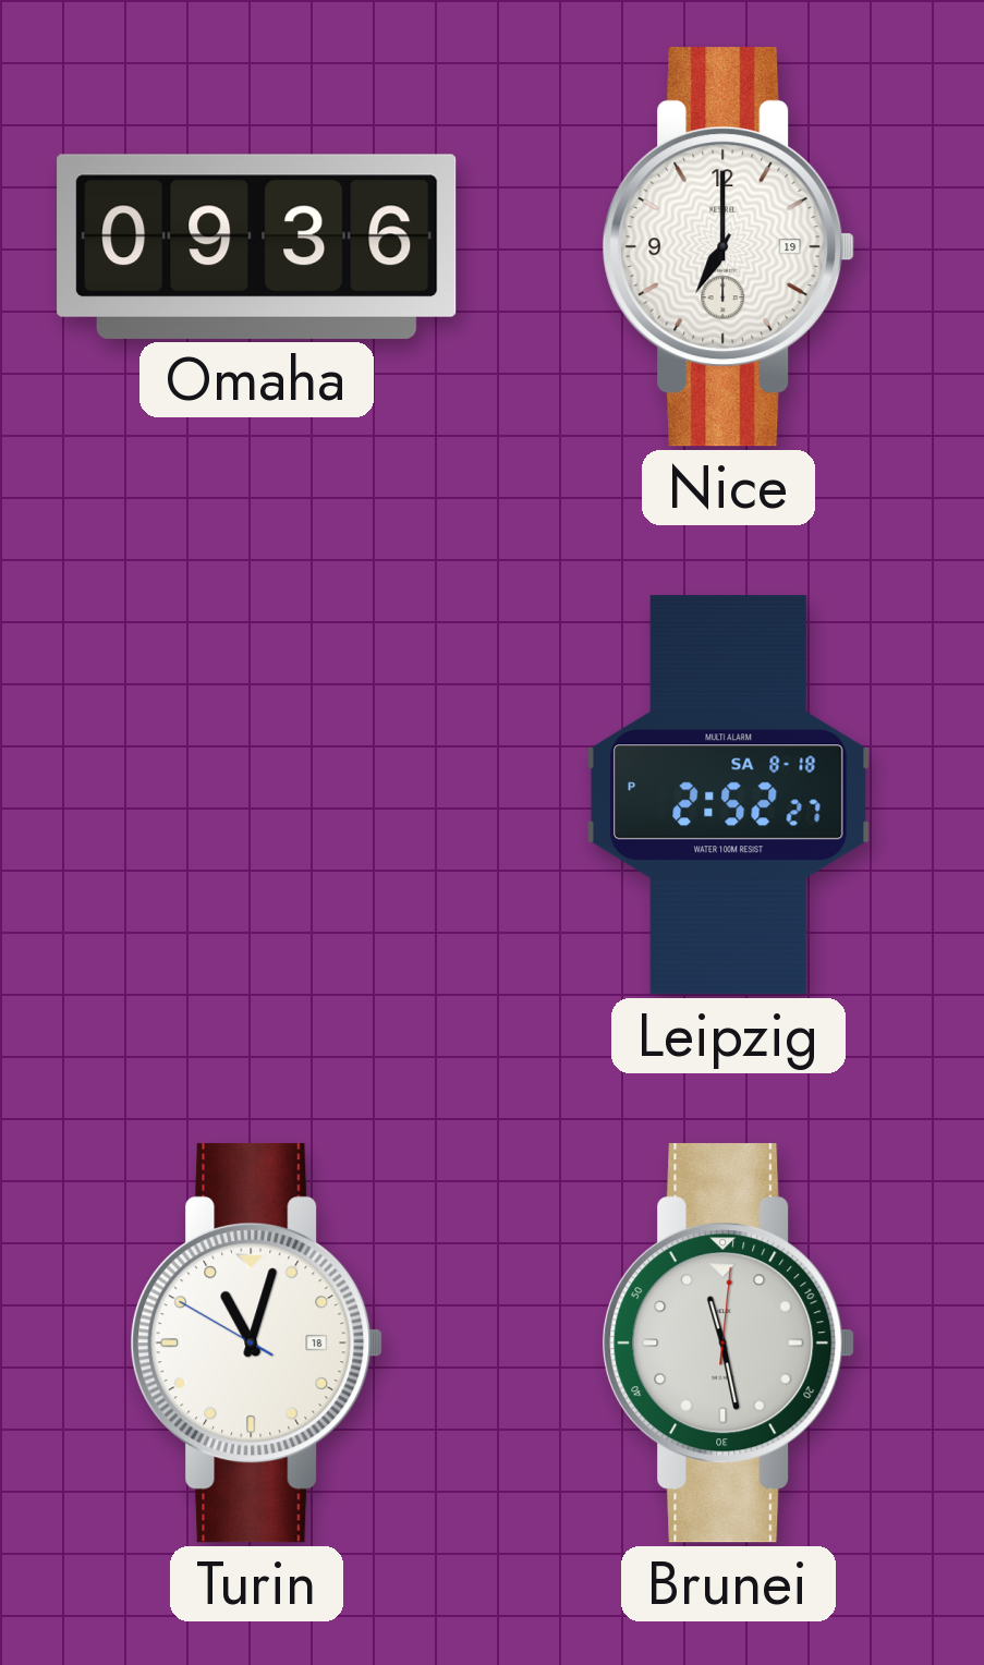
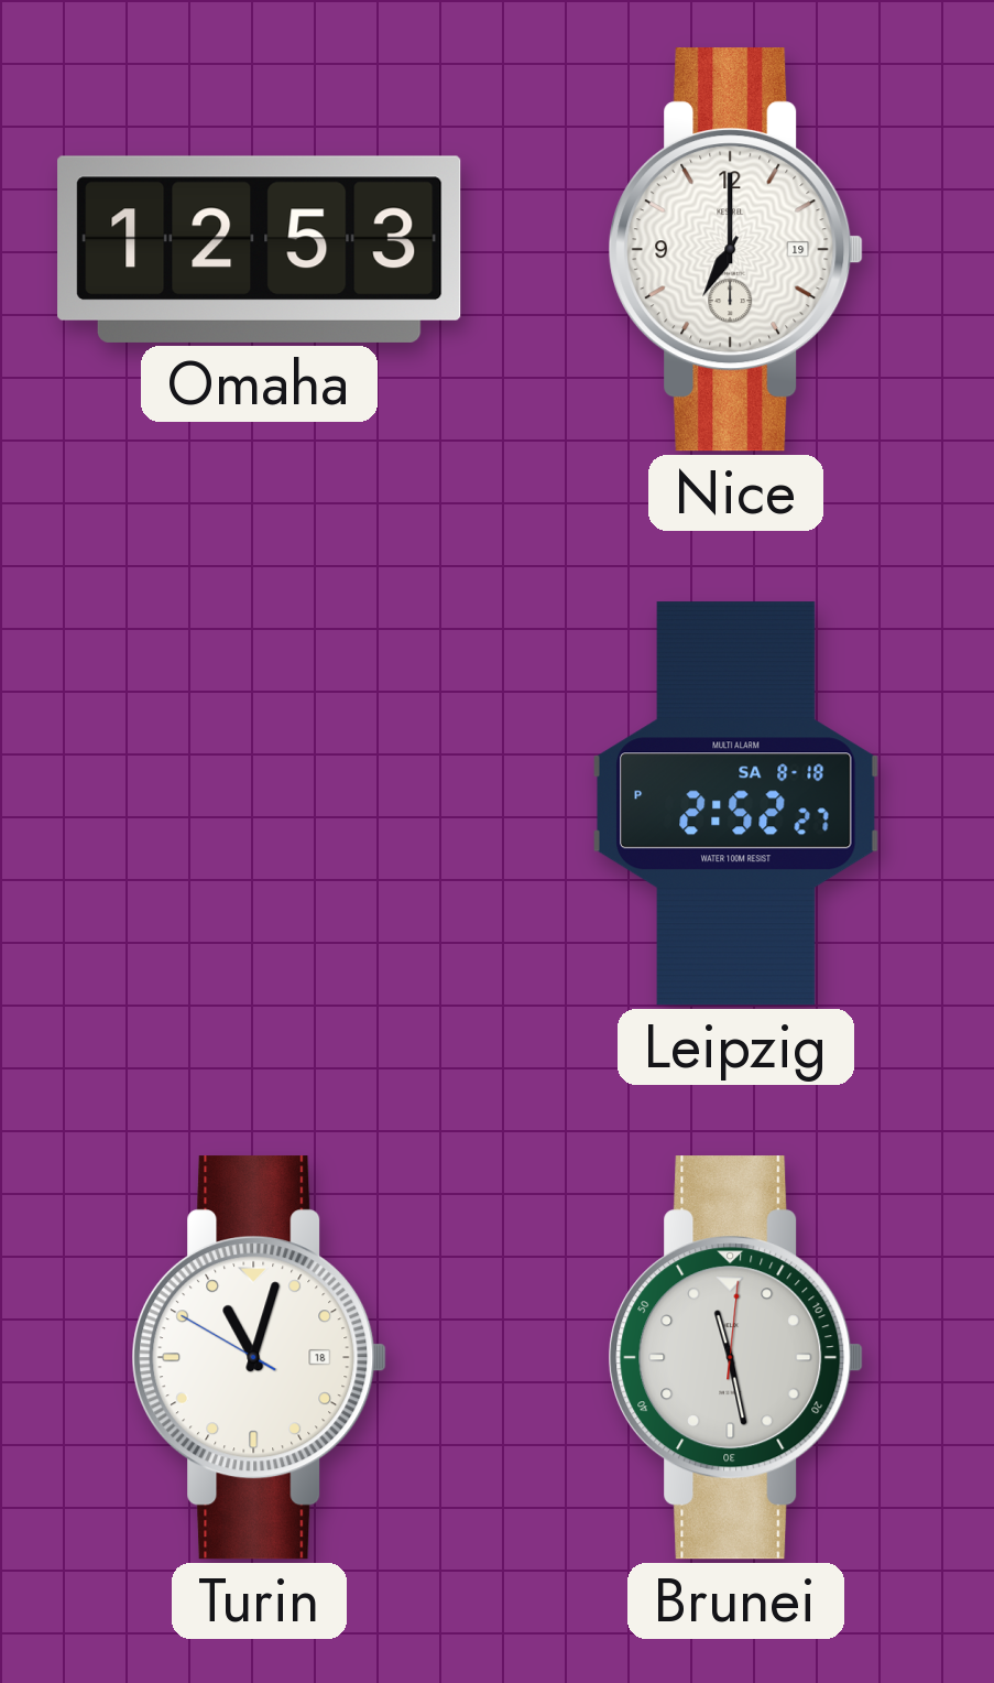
Omaha: 09:36 -> 12:53
